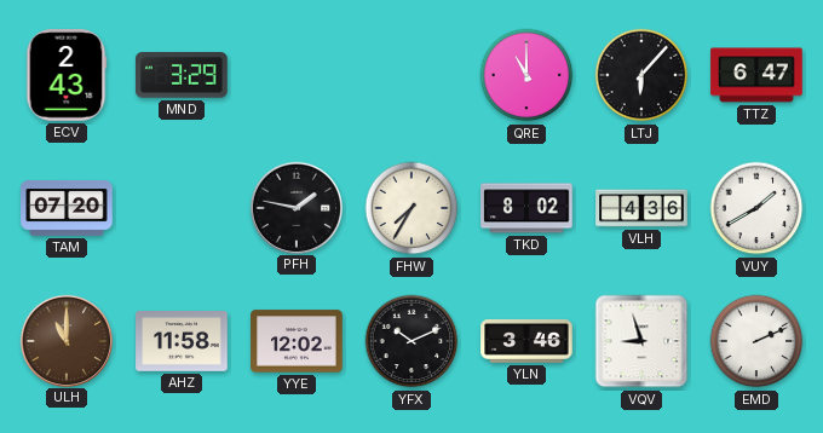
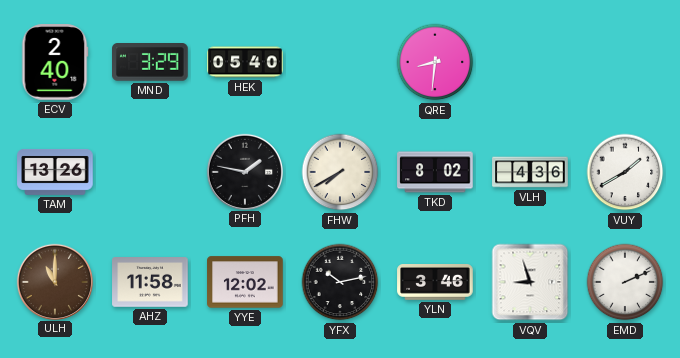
ECV: 2:43 -> 2:40
HEK: none -> 05:40
QRE: 11:00 -> 8:31
LTJ: 6:07 -> none
TTZ: 6:47 -> none
TAM: 07:20 -> 13:26
FHW: 7:35 -> 7:40
YFX: 10:11 -> 10:13
